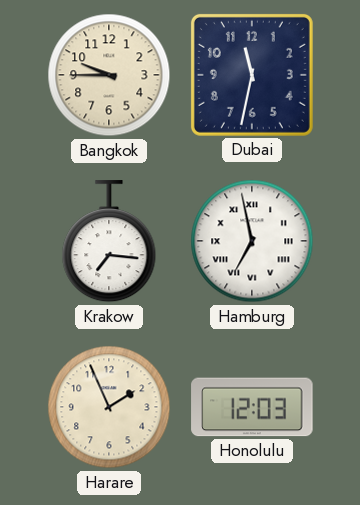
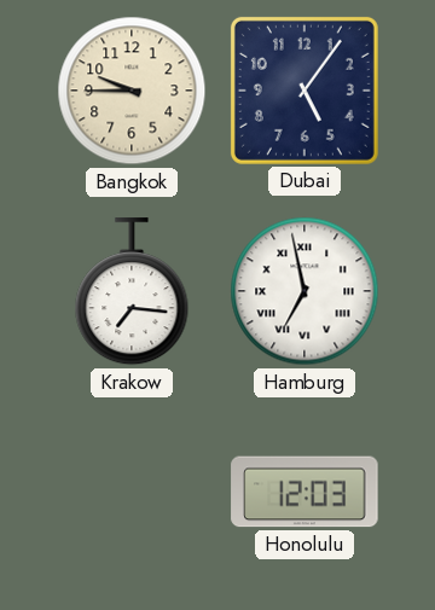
Dubai: 11:32 -> 5:06
Harare: 1:56 -> none
